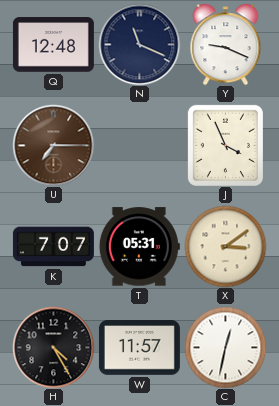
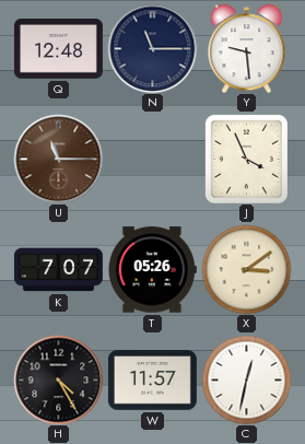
N: 11:19 -> 11:15
Y: 9:19 -> 9:29
U: 7:15 -> 11:15
T: 05:31 -> 05:26
